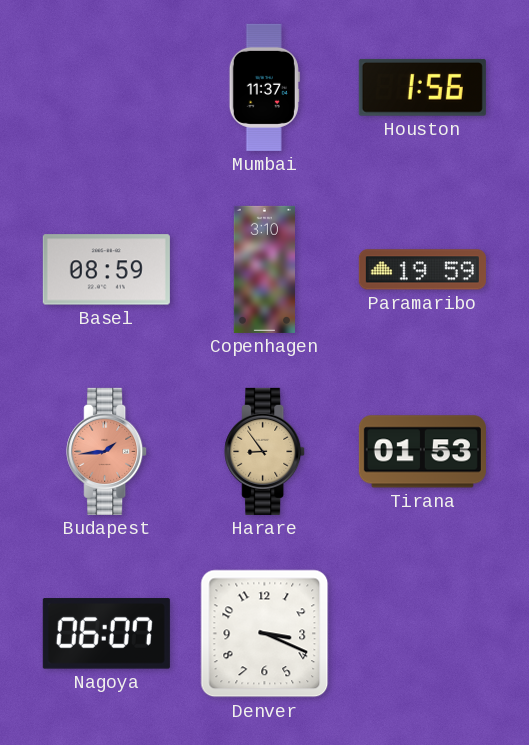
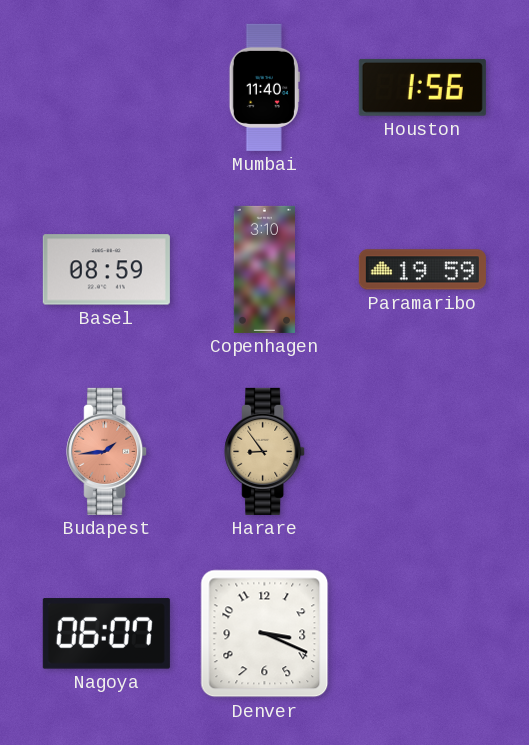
Mumbai: 11:37 -> 11:40
Tirana: 01:53 -> none
